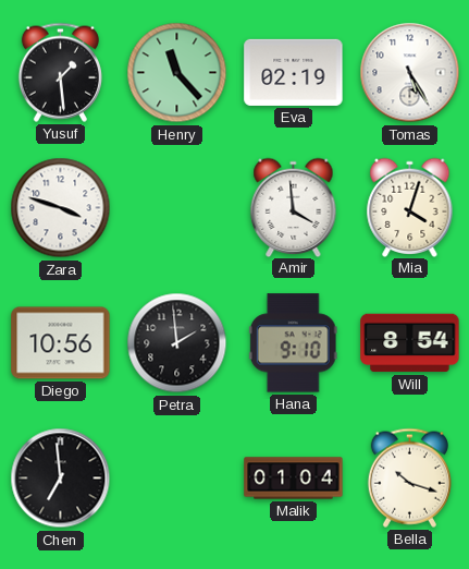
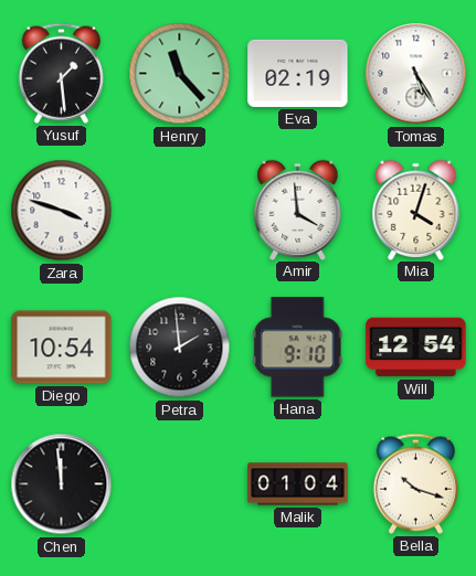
Diego: 10:56 -> 10:54
Will: 8:54 -> 12:54
Chen: 6:59 -> 11:59
